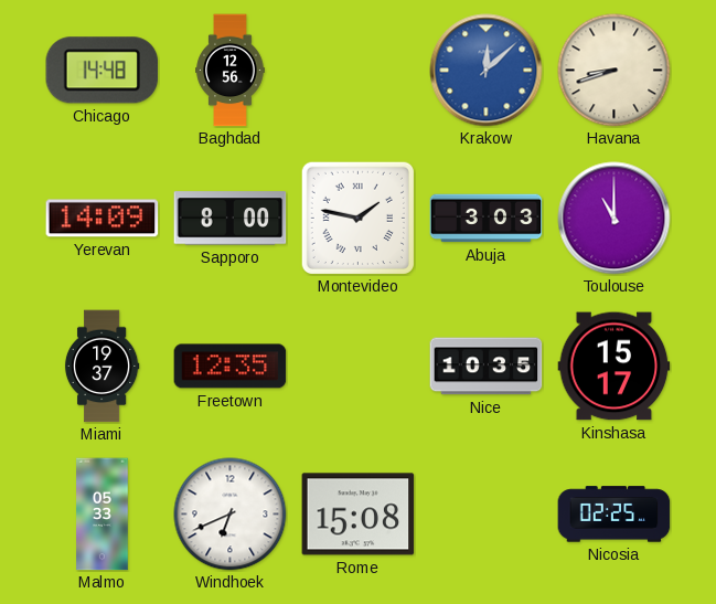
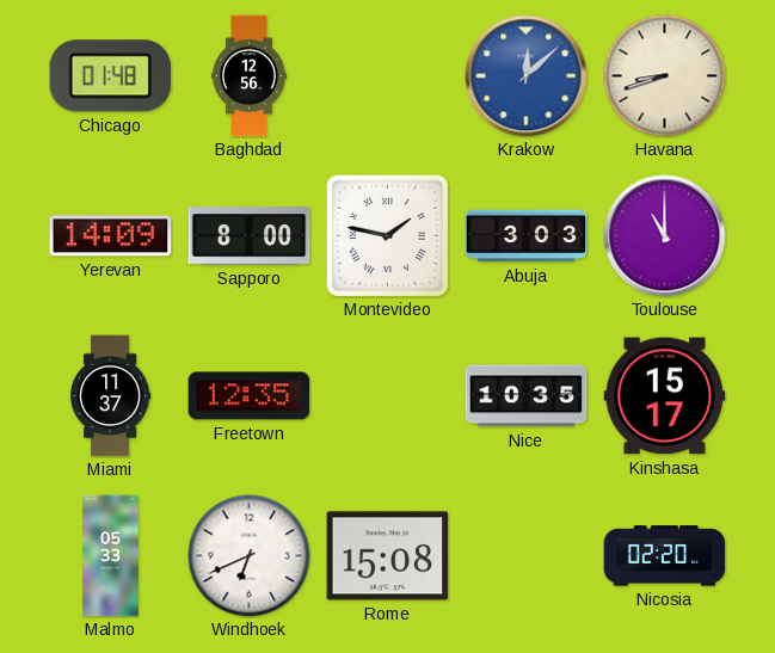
Chicago: 14:48 -> 01:48
Miami: 19:37 -> 11:37
Nicosia: 02:25 -> 02:20
